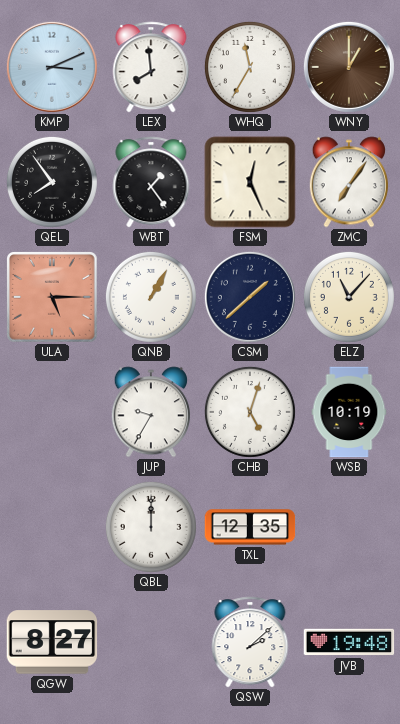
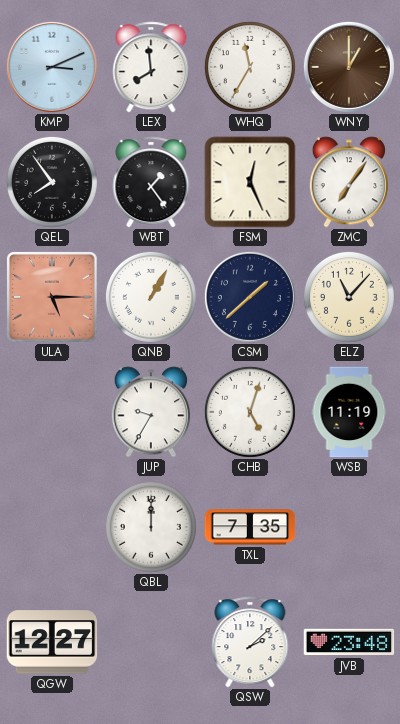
WSB: 10:19 -> 11:19
TXL: 12:35 -> 7:35
QGW: 8:27 -> 12:27
JVB: 19:48 -> 23:48
